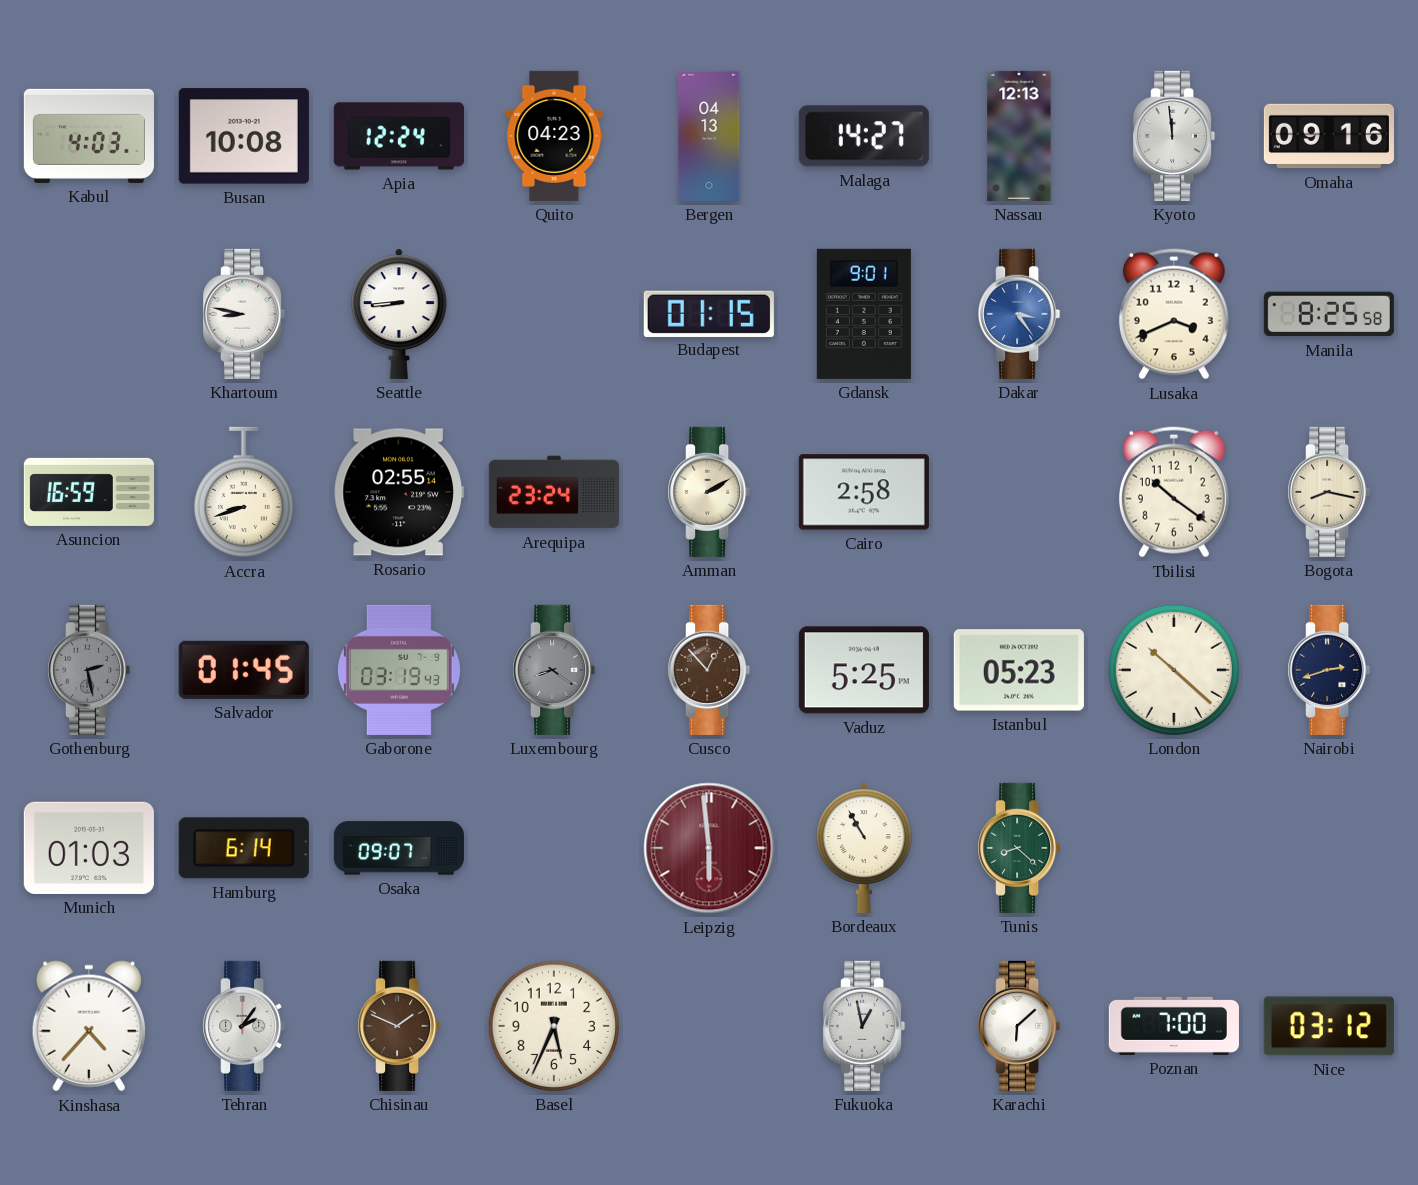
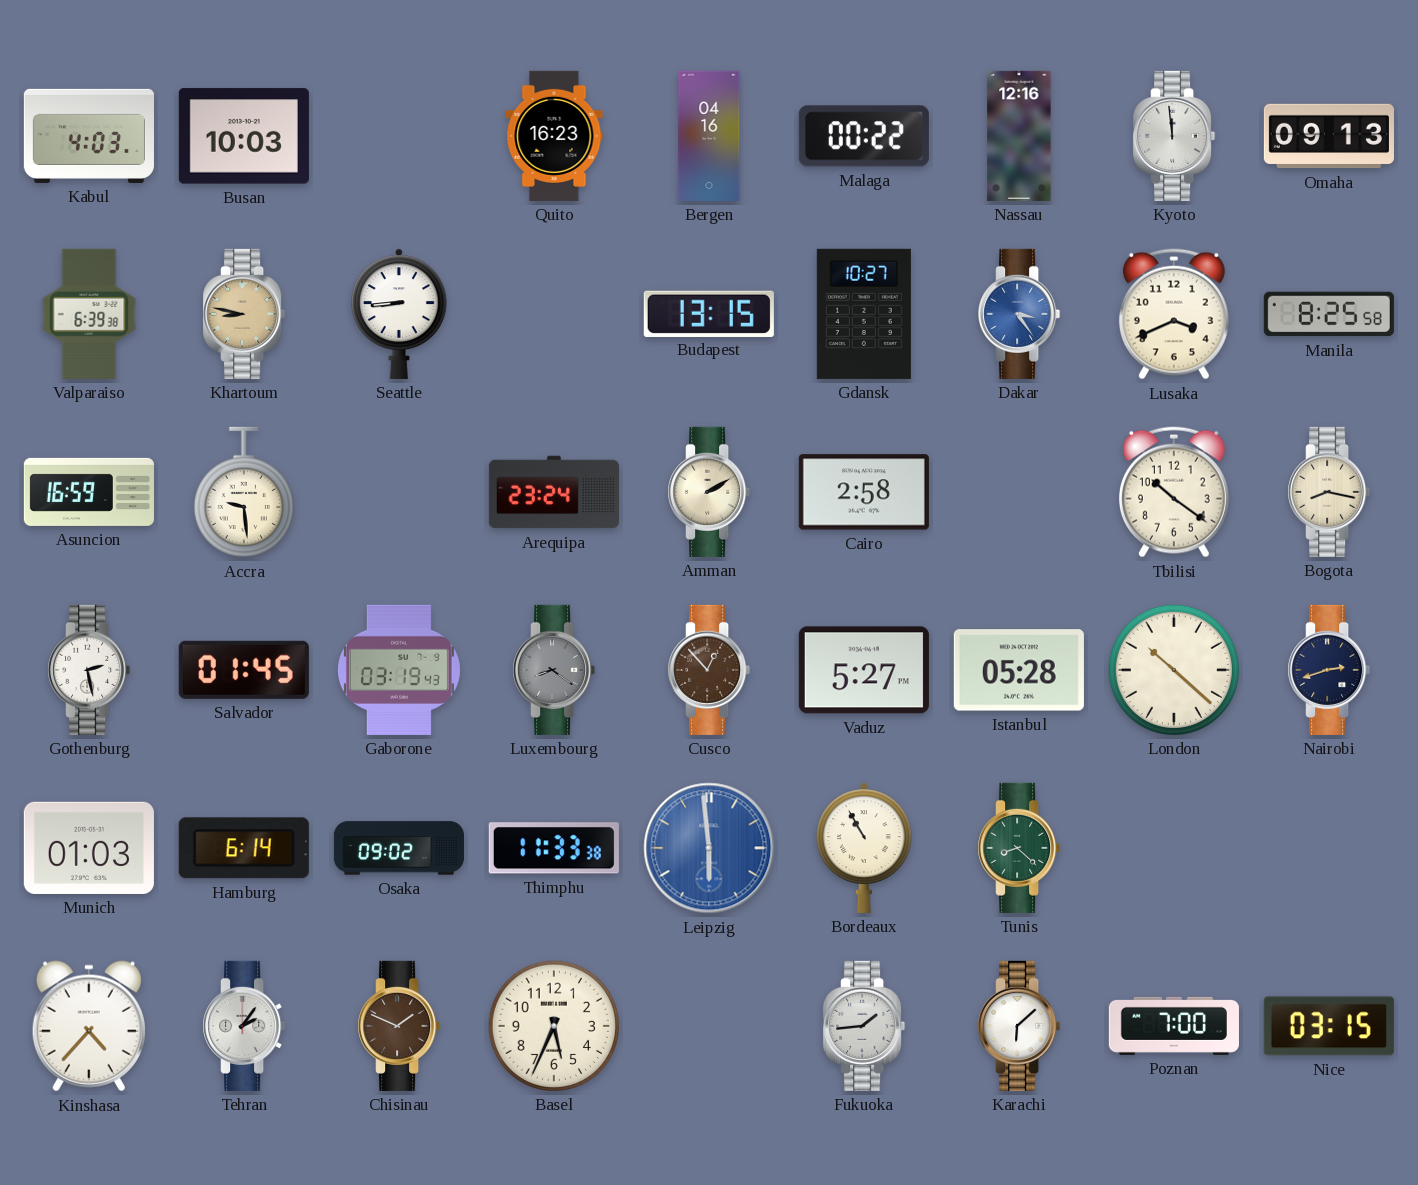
Busan: 10:08 -> 10:03
Apia: 12:24 -> none
Quito: 04:23 -> 16:23
Bergen: 04:13 -> 04:16
Malaga: 14:27 -> 00:22
Nassau: 12:13 -> 12:16
Omaha: 09:16 -> 09:13
Valparaiso: none -> 6:39
Khartoum dial: white -> champagne
Budapest: 01:15 -> 13:15
Gdansk: 9:01 -> 10:27
Accra: 8:42 -> 9:29
Rosario: 02:55 -> none
Gothenburg dial: grey -> white
Vaduz: 5:25 -> 5:27
Istanbul: 05:23 -> 05:28
Osaka: 09:07 -> 09:02
Thimphu: none -> 11:33
Leipzig dial: burgundy -> blue
Fukuoka: 12:58 -> 1:44
Nice: 03:12 -> 03:15
